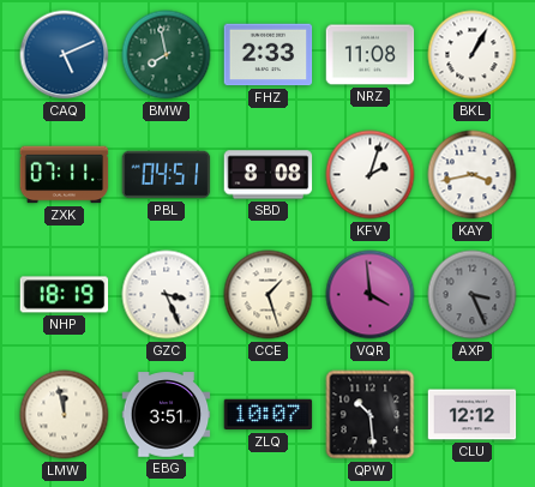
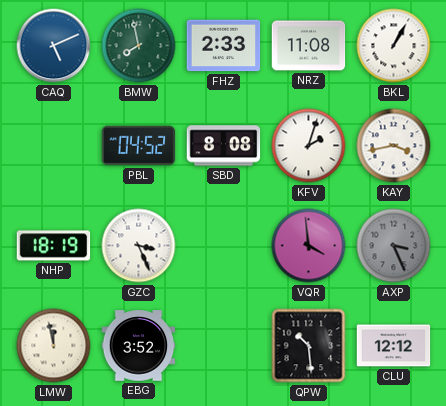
ZXK: 07:11 -> none
PBL: 04:51 -> 04:52
CCE: 1:27 -> none
EBG: 3:51 -> 3:52
ZLQ: 10:07 -> none
